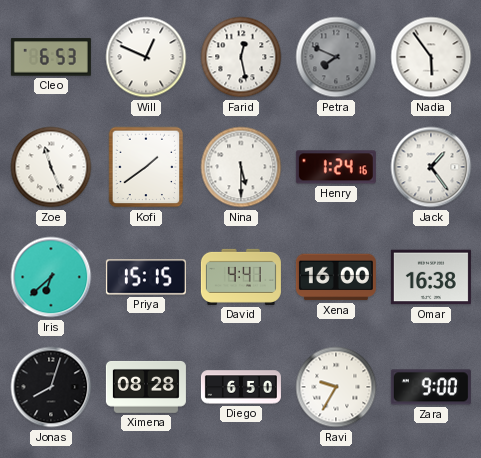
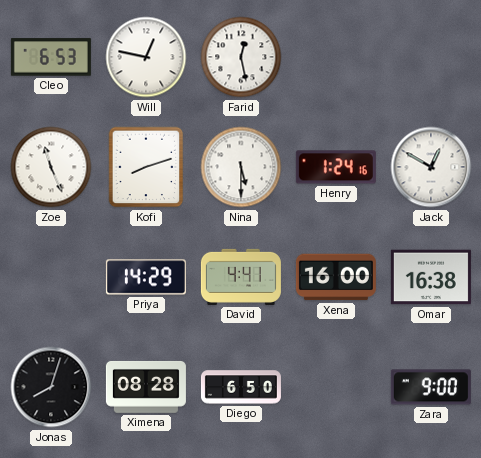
Will: 12:49 -> 12:47
Petra: 7:49 -> none
Nadia: 5:54 -> none
Kofi: 1:39 -> 8:12
Jack: 1:24 -> 12:50
Iris: 6:38 -> none
Priya: 15:15 -> 14:29
Ravi: 9:35 -> none
